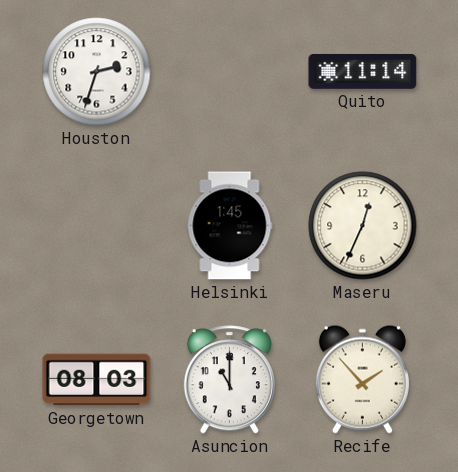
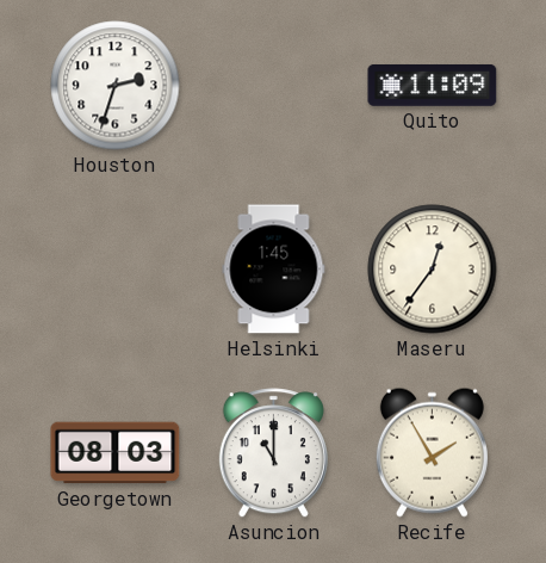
Quito: 11:14 -> 11:09
Maseru: 12:34 -> 12:36
Recife: 1:53 -> 1:55
